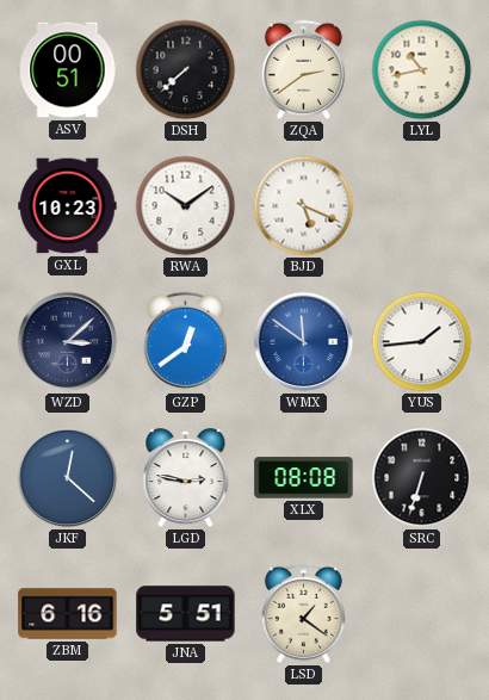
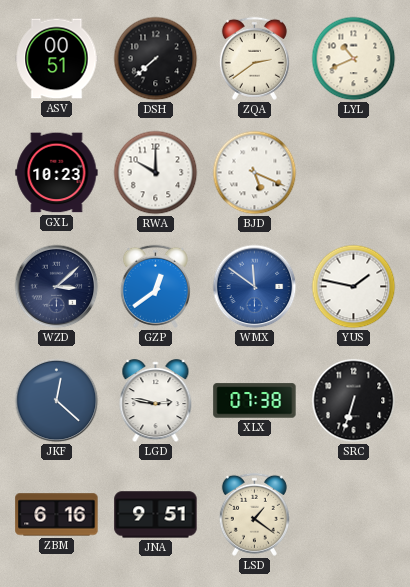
LYL: 10:43 -> 10:41
RWA: 10:09 -> 10:00
YUS: 1:44 -> 1:47
XLX: 08:08 -> 07:38
JNA: 5:51 -> 9:51
